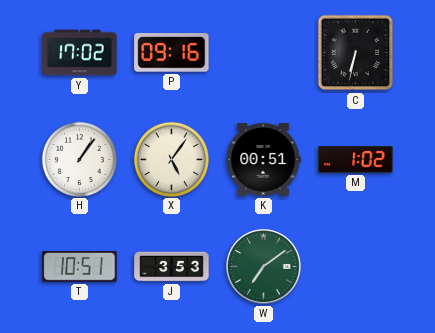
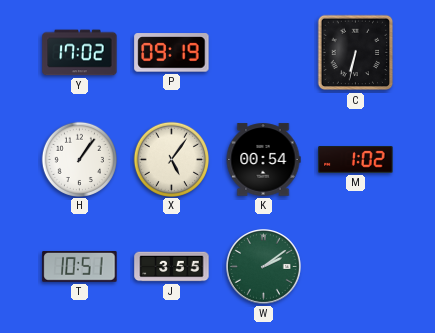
P: 09:16 -> 09:19
K: 00:51 -> 00:54
J: 3:53 -> 3:55
W: 7:09 -> 2:09
